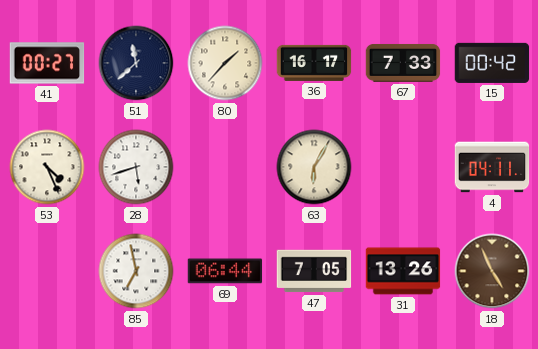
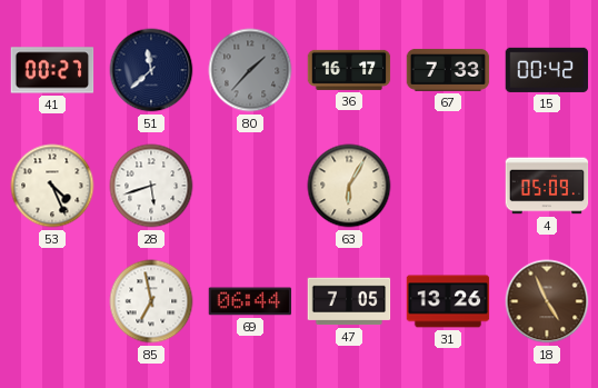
80 dial: cream -> grey
4: 04:11 -> 05:09
